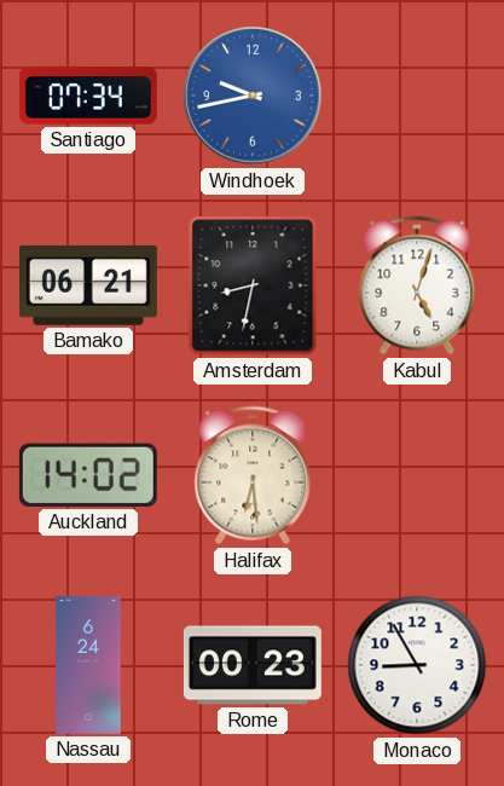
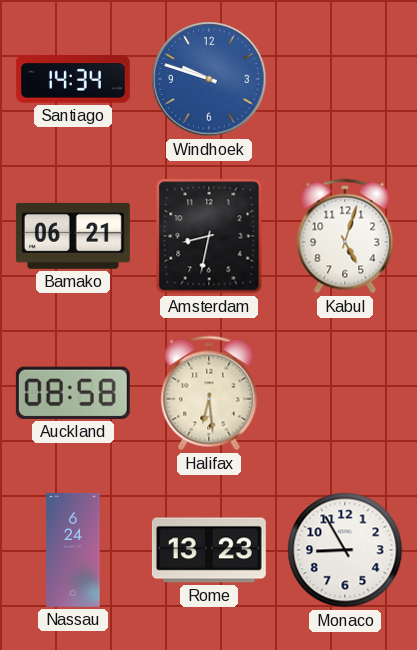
Santiago: 07:34 -> 14:34
Windhoek: 9:43 -> 9:48
Auckland: 14:02 -> 08:58
Rome: 00:23 -> 13:23
